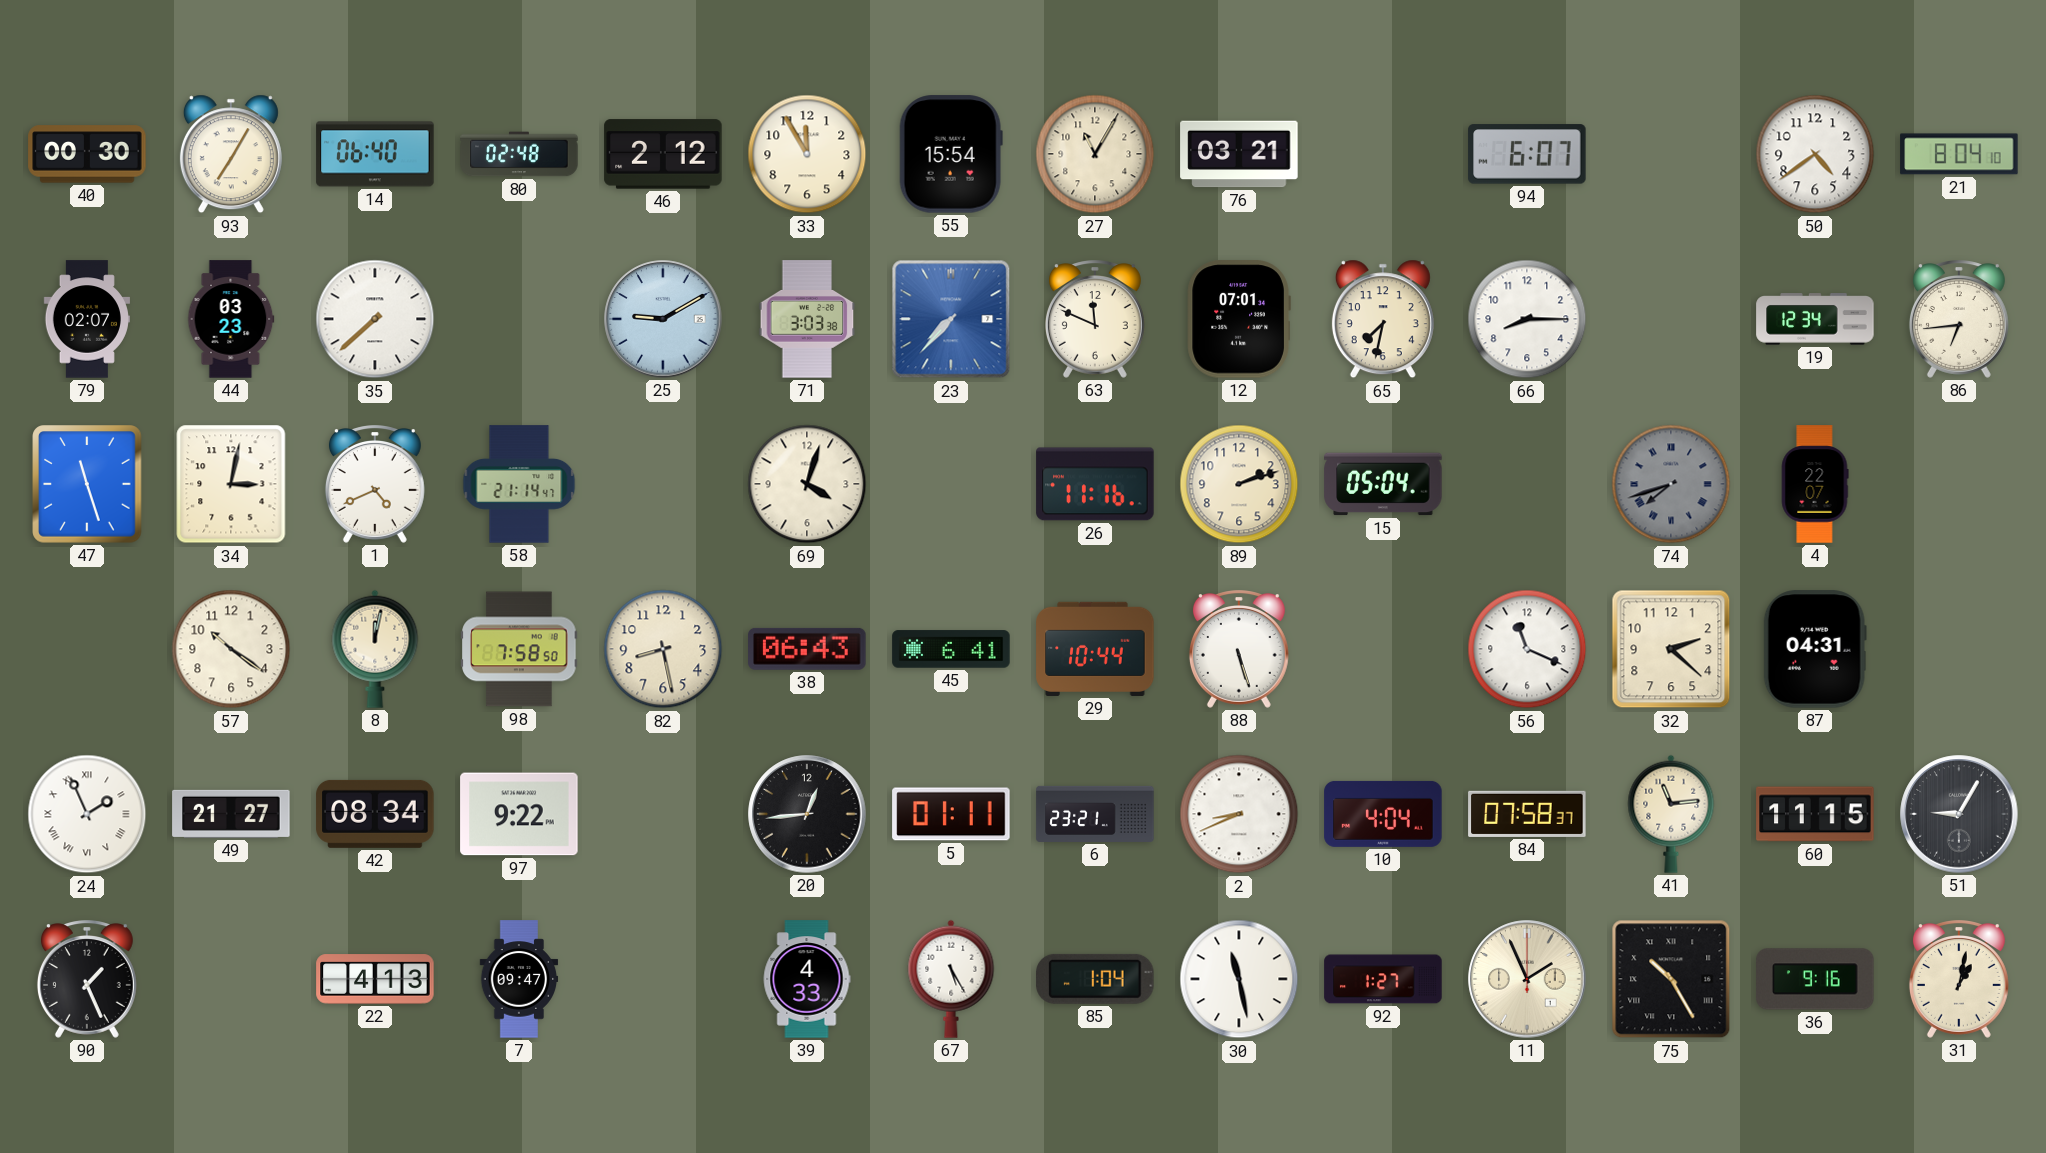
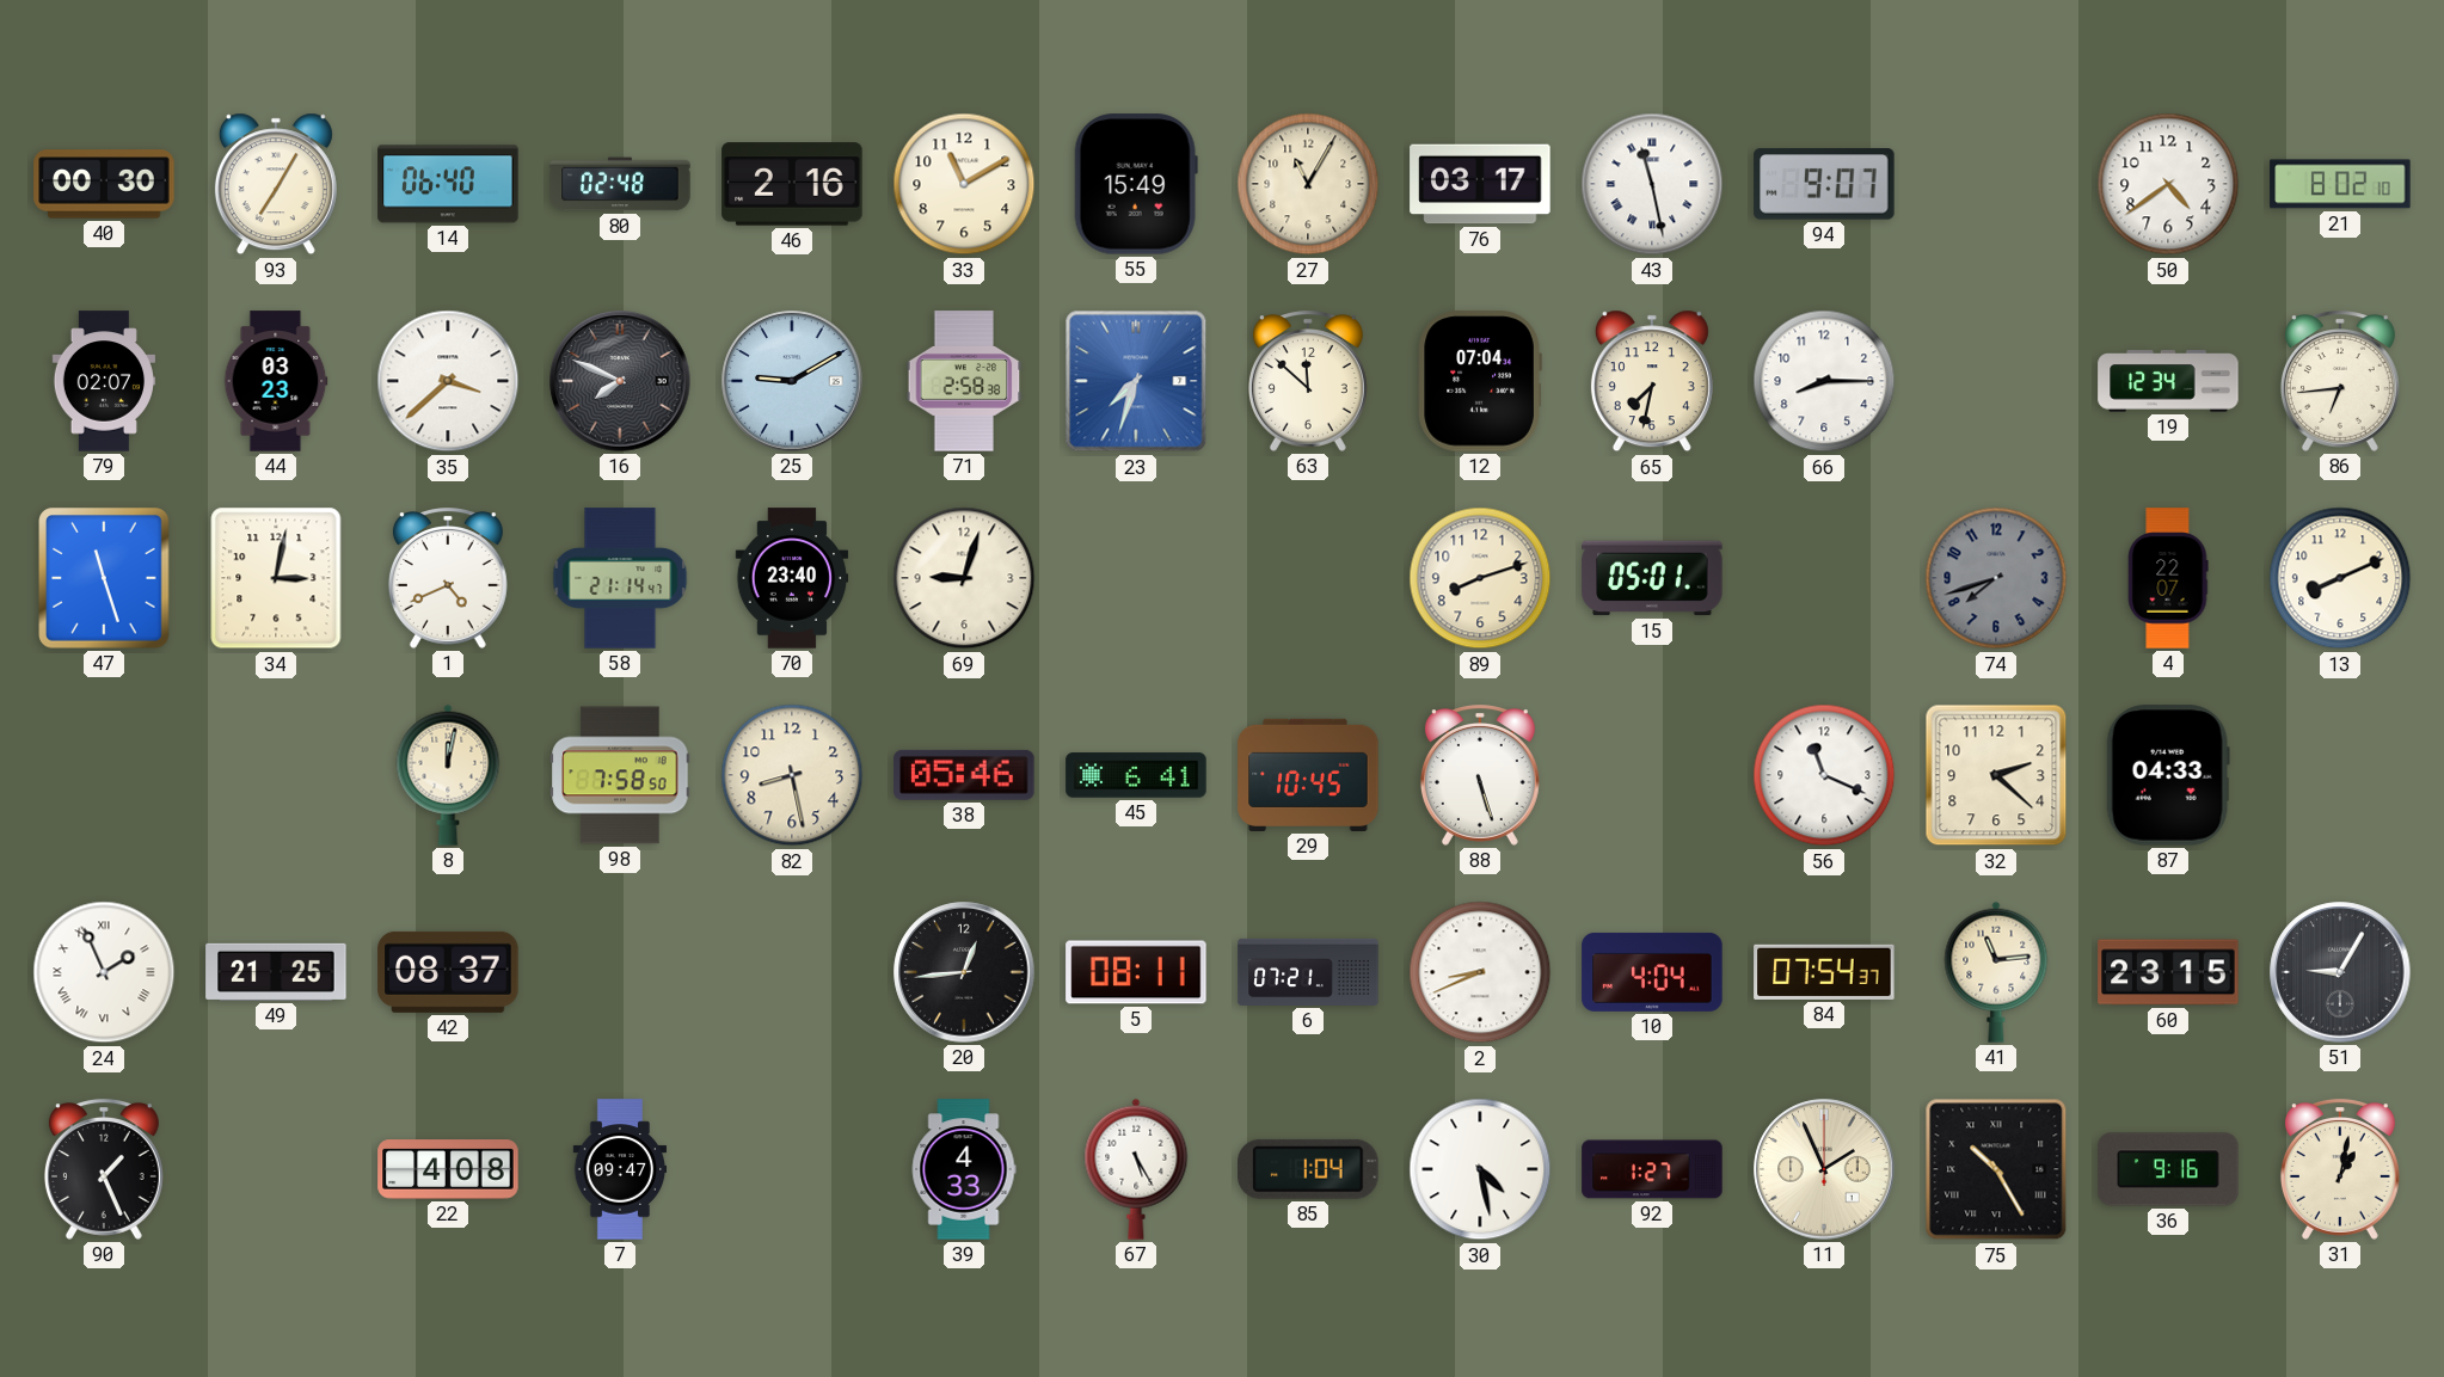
46: 2:12 -> 2:16
33: 11:55 -> 11:10
55: 15:54 -> 15:49
76: 03:21 -> 03:17
43: none -> 11:28
94: 6:07 -> 9:07
21: 8:04 -> 8:02
35: 7:38 -> 3:38
16: none -> 7:49
71: 3:03 -> 2:58
23: 7:37 -> 7:33
63: 11:49 -> 11:52
12: 07:01 -> 07:04
70: none -> 23:40
69: 4:03 -> 9:03
26: 11:16 -> none
89: 2:12 -> 8:12
15: 05:04 -> 05:01
74 numerals: Roman -> Arabic
13: none -> 8:11
57: 10:21 -> none
38: 06:43 -> 05:46
29: 10:44 -> 10:45
87: 04:31 -> 04:33
49: 21:27 -> 21:25
42: 08:34 -> 08:37
97: 9:22 -> none
5: 01:11 -> 08:11
6: 23:21 -> 07:21
84: 07:58 -> 07:54
60: 11:15 -> 23:15
22: 4:13 -> 4:08
30: 11:28 -> 4:28
